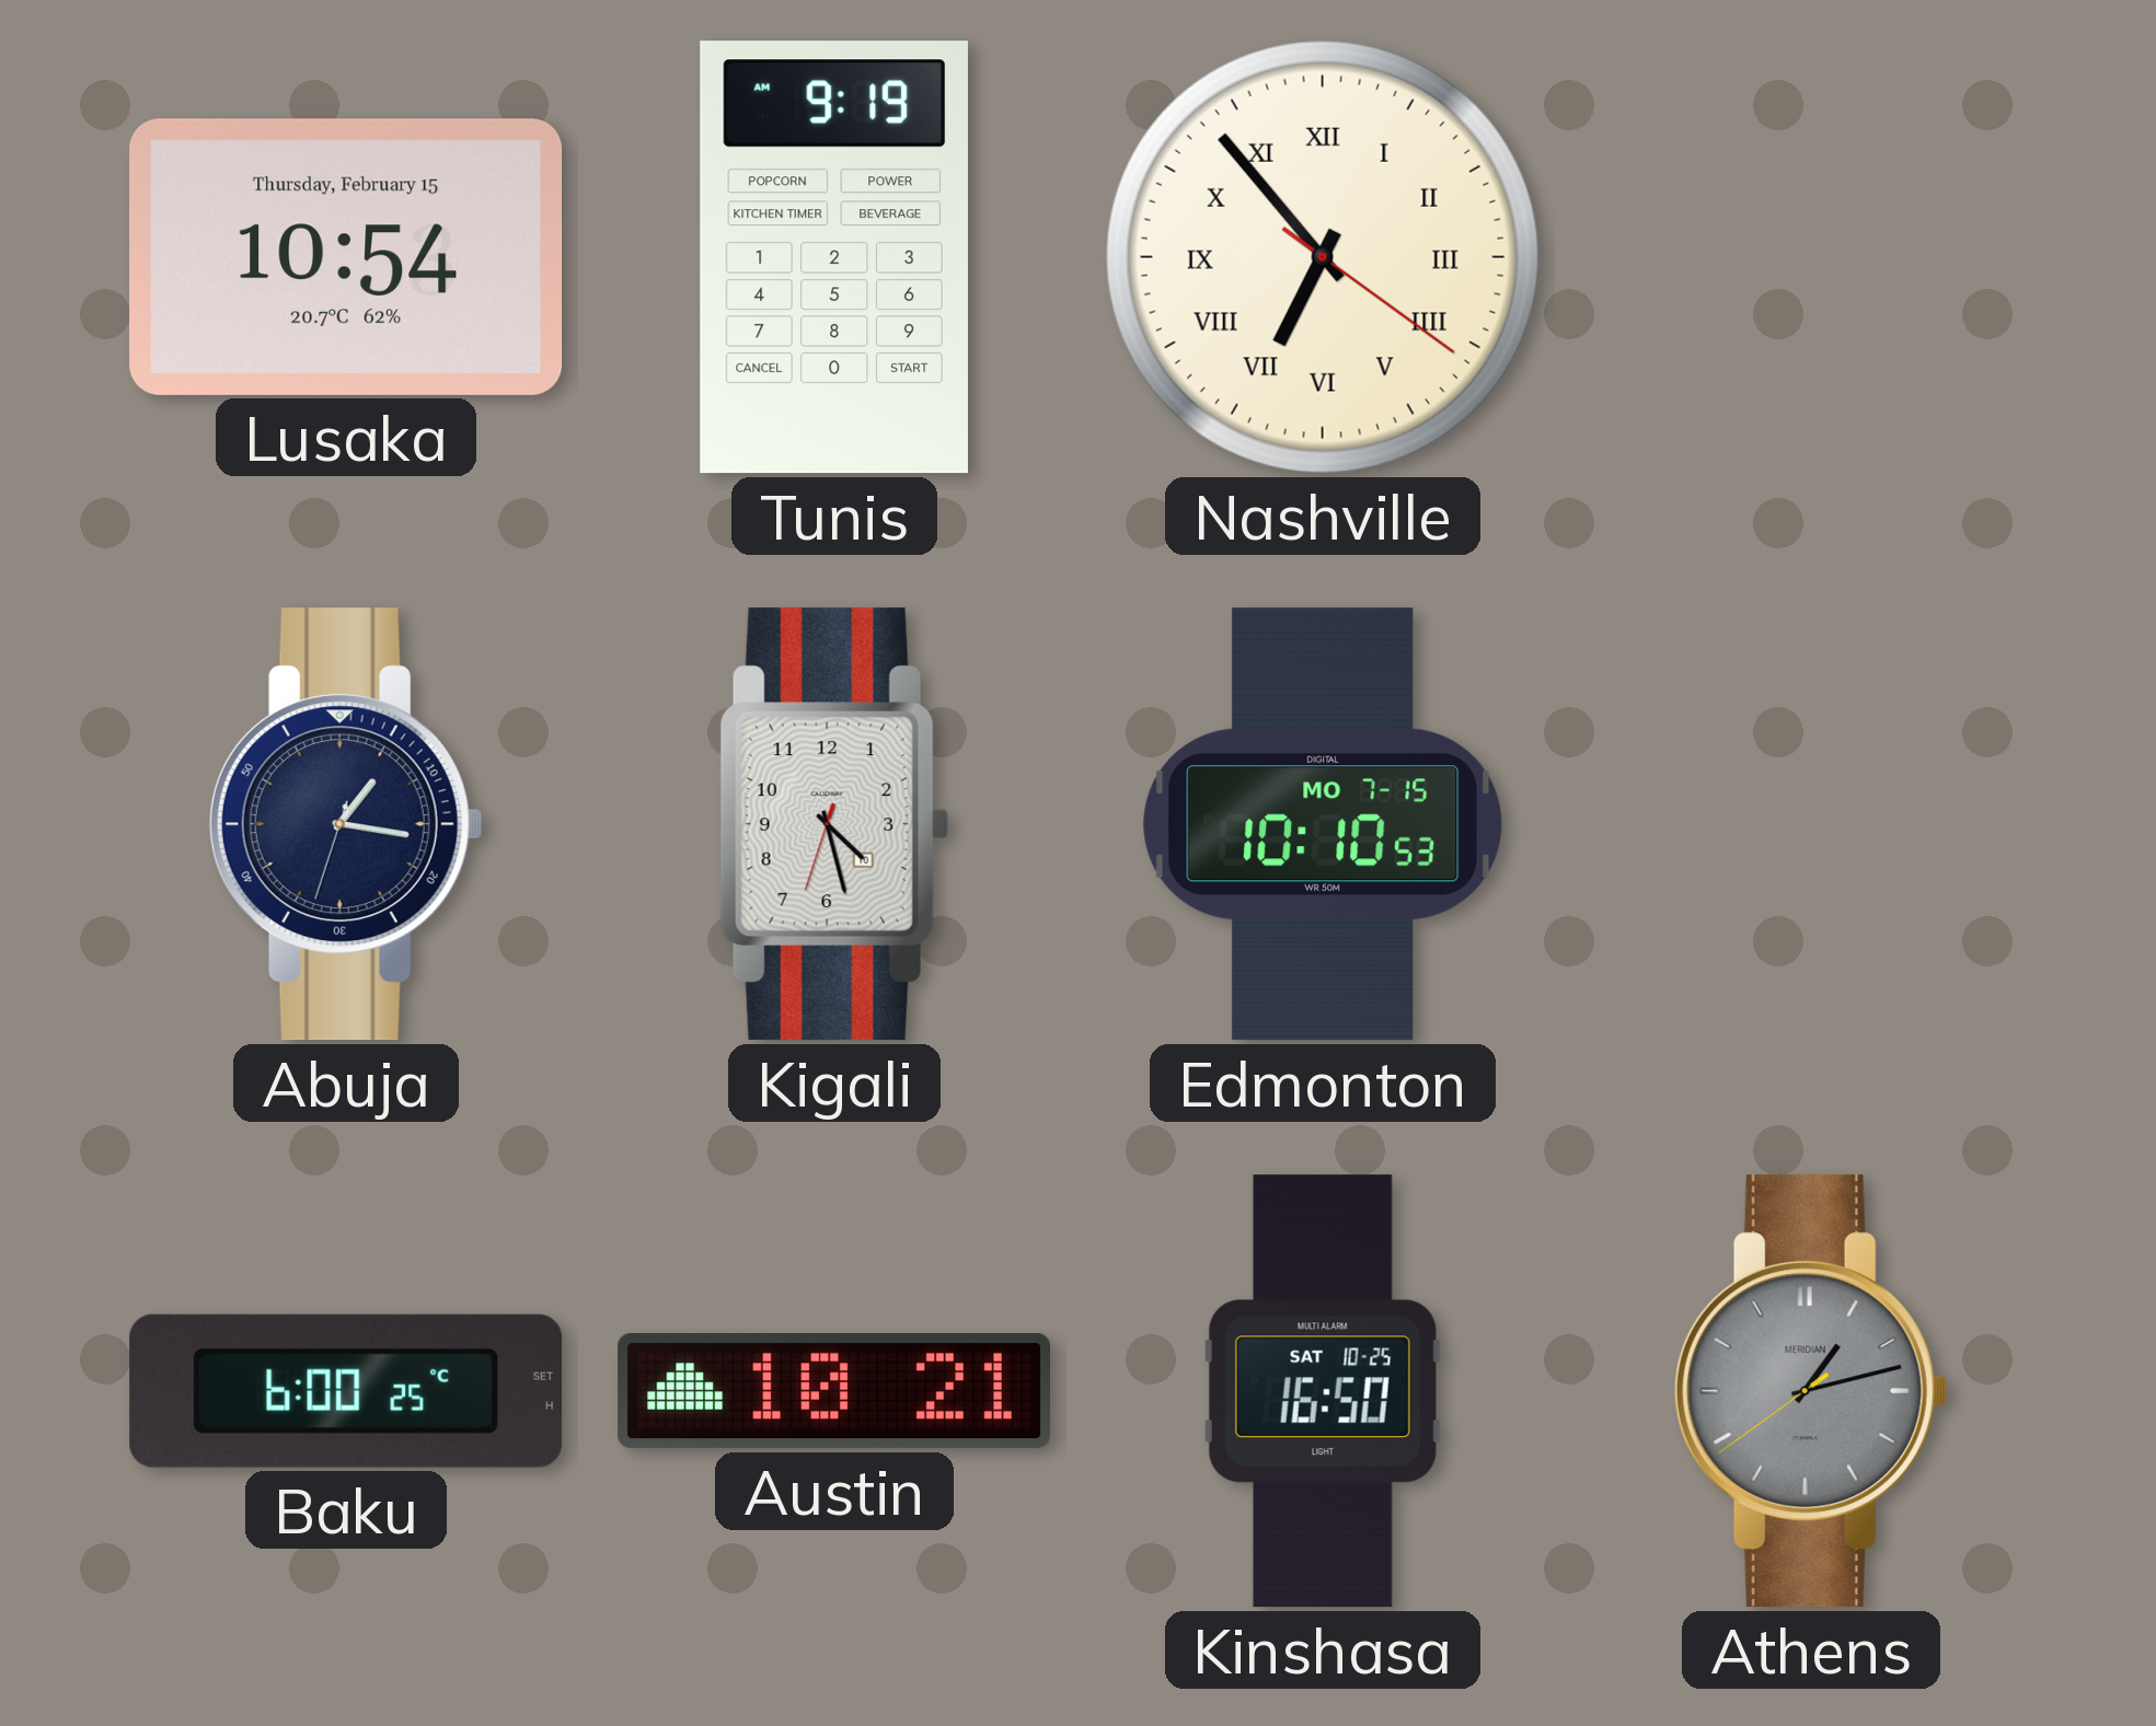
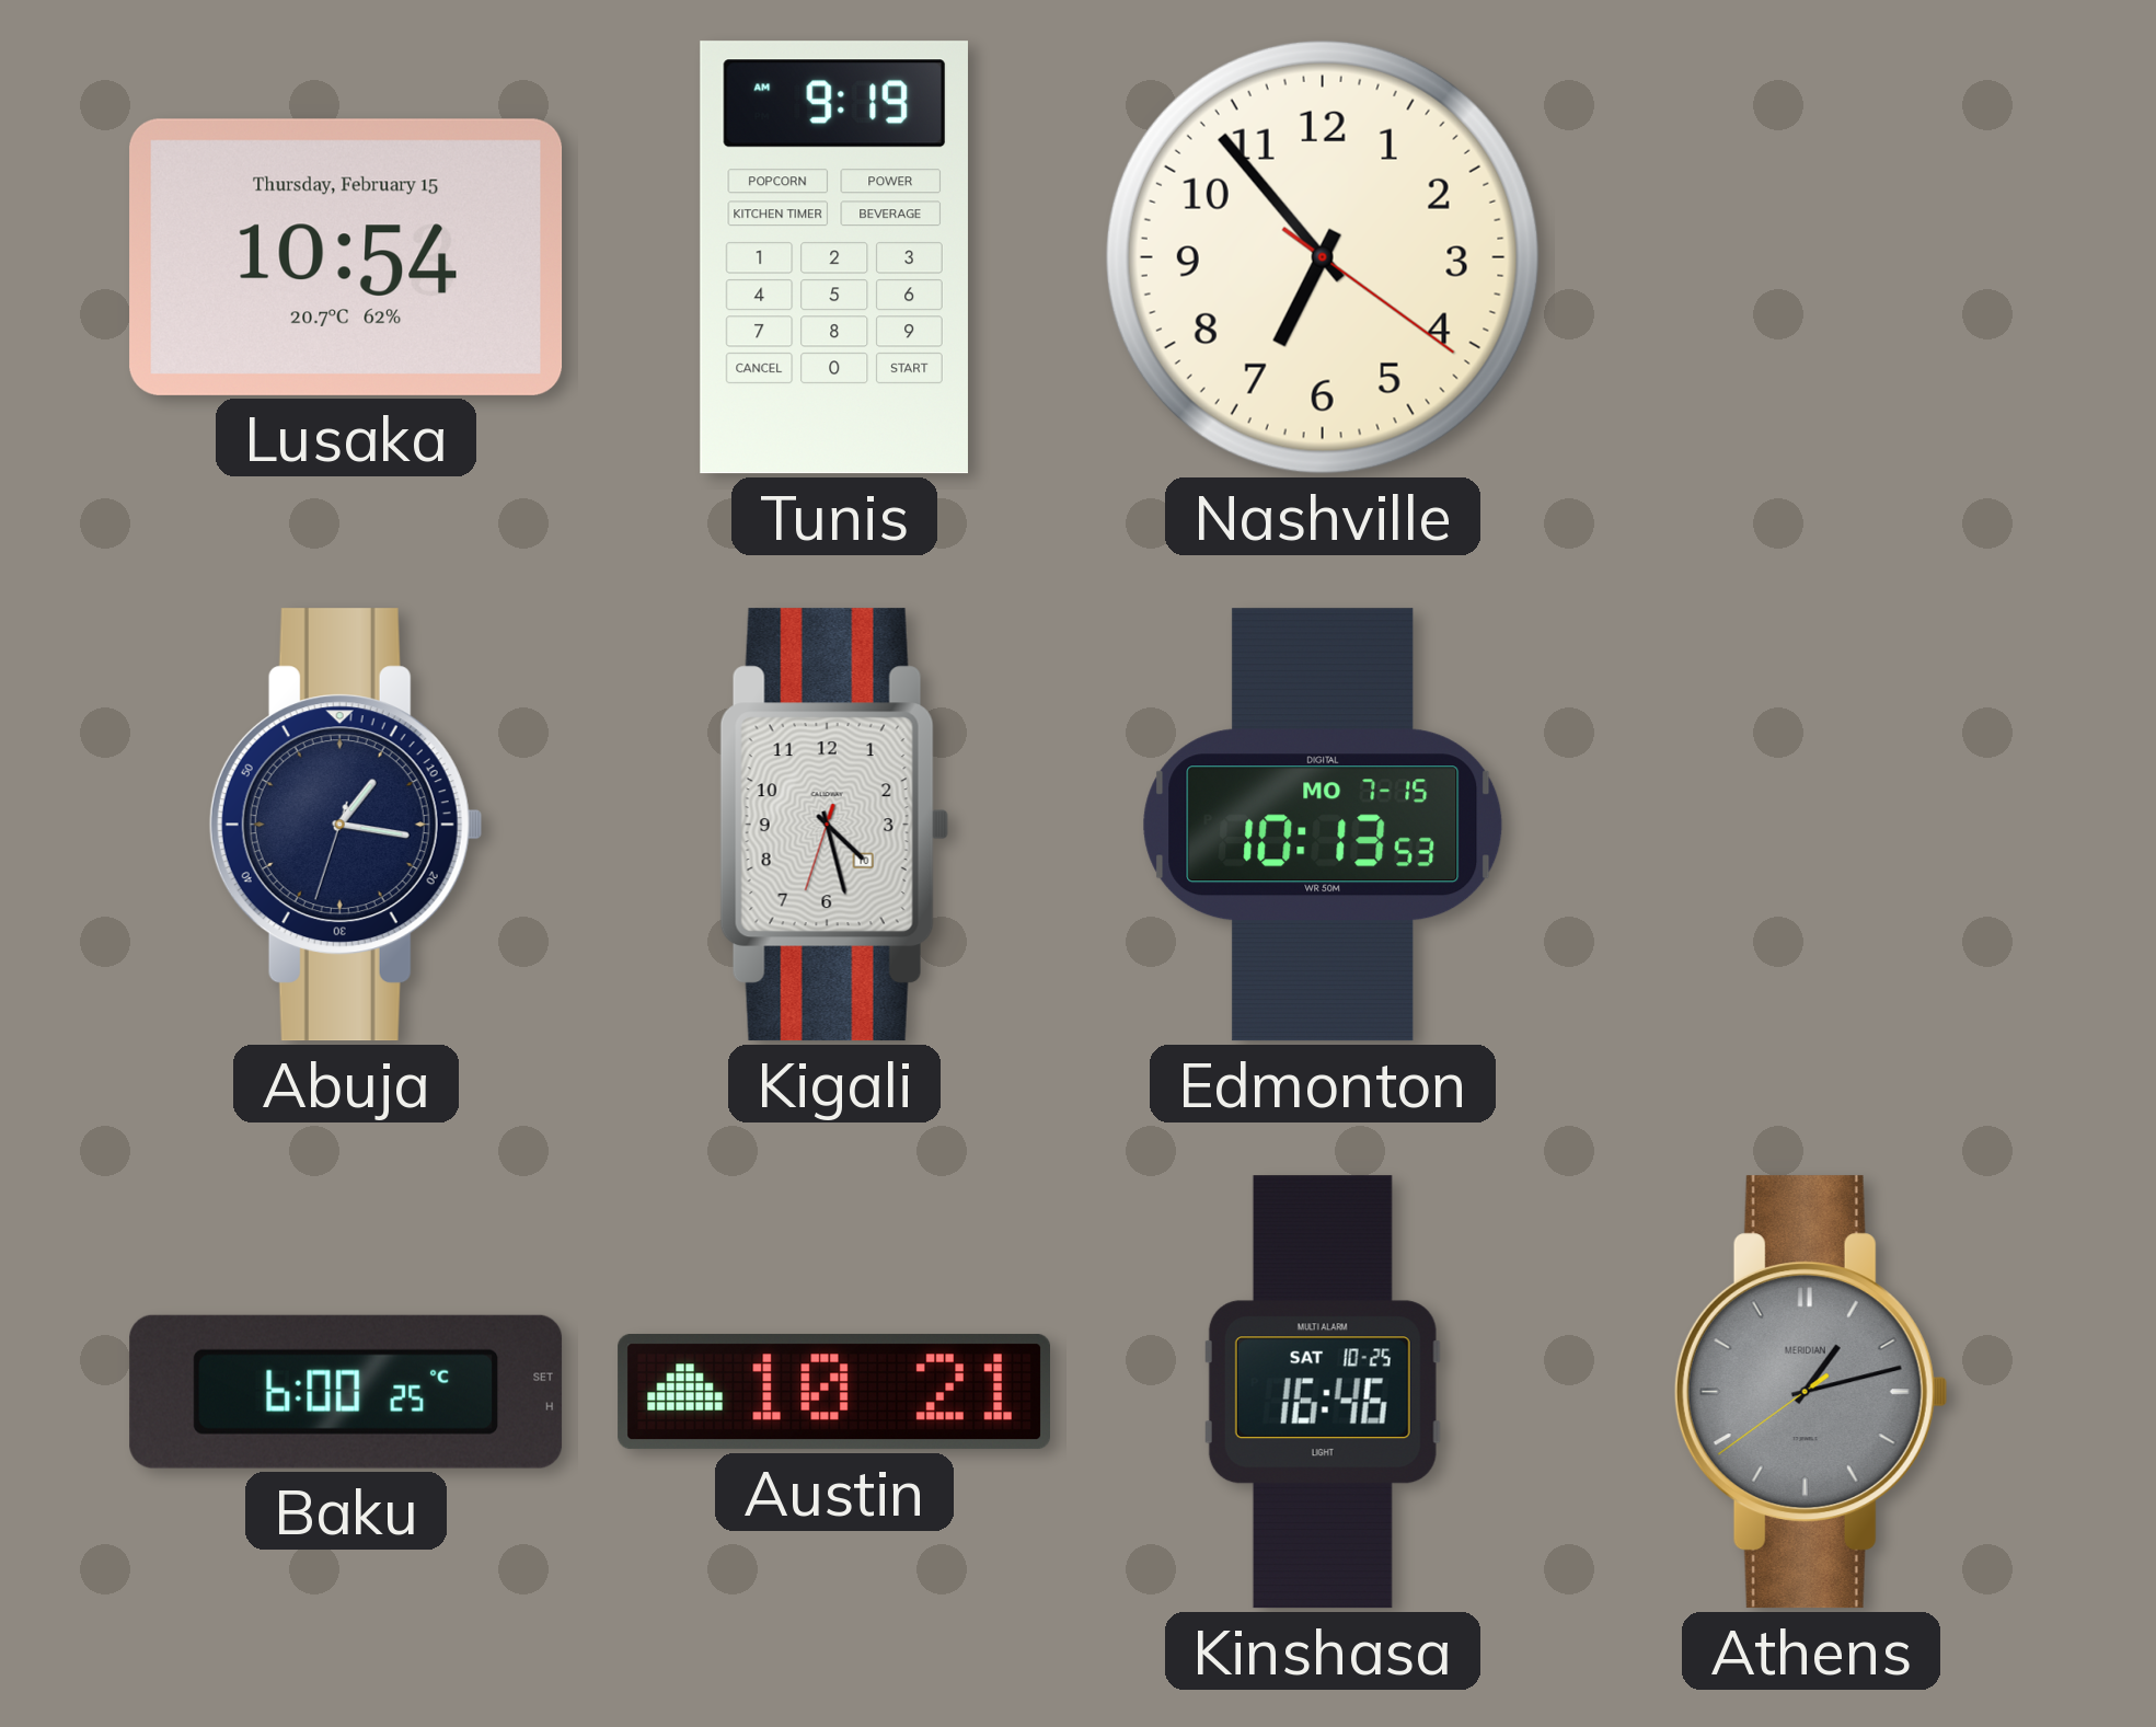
Nashville numerals: Roman -> Arabic
Edmonton: 10:10 -> 10:13
Kinshasa: 16:50 -> 16:46
